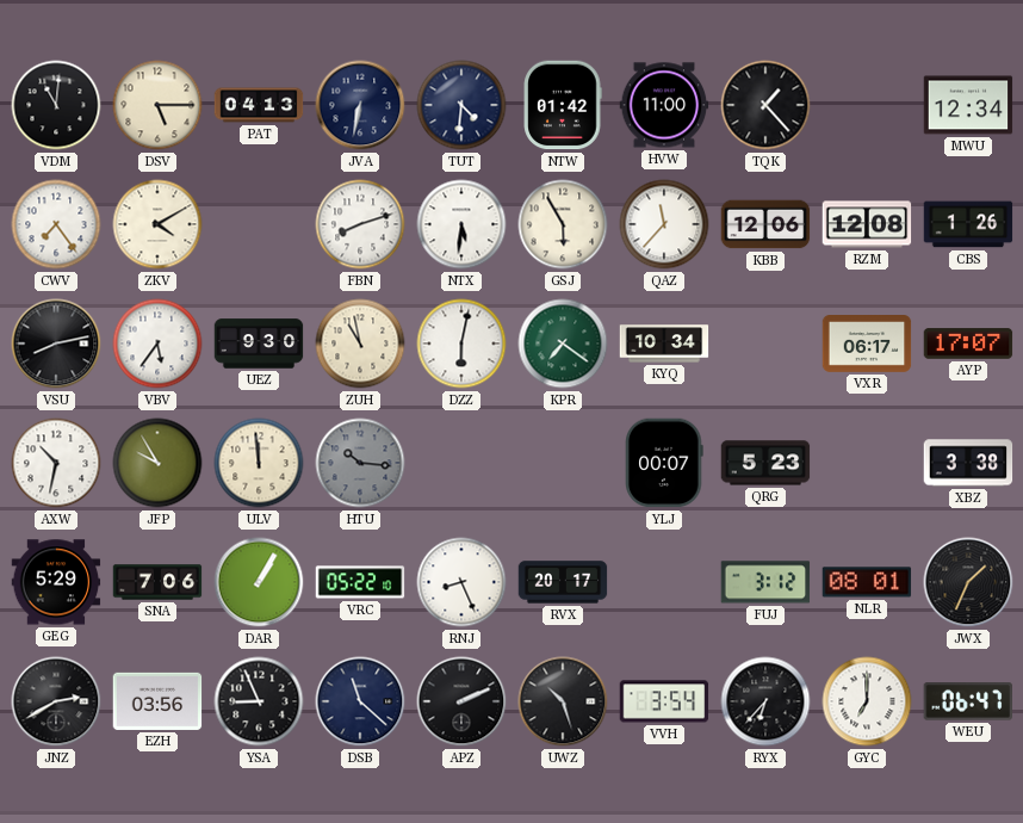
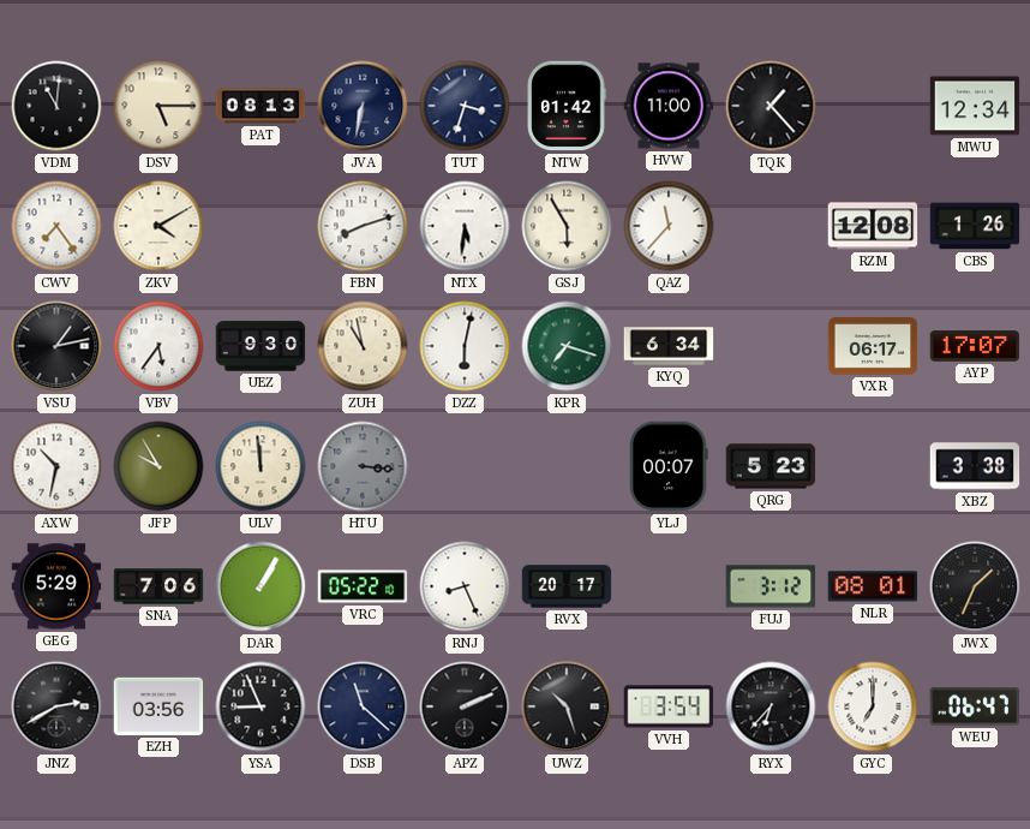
PAT: 04:13 -> 08:13
TUT: 4:31 -> 3:33
KBB: 12:06 -> none
VSU: 8:13 -> 1:13
KPR: 7:21 -> 7:18
KYQ: 10:34 -> 6:34
HTU: 10:16 -> 3:16
